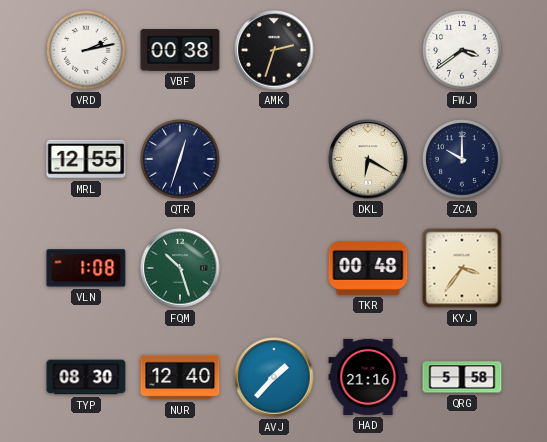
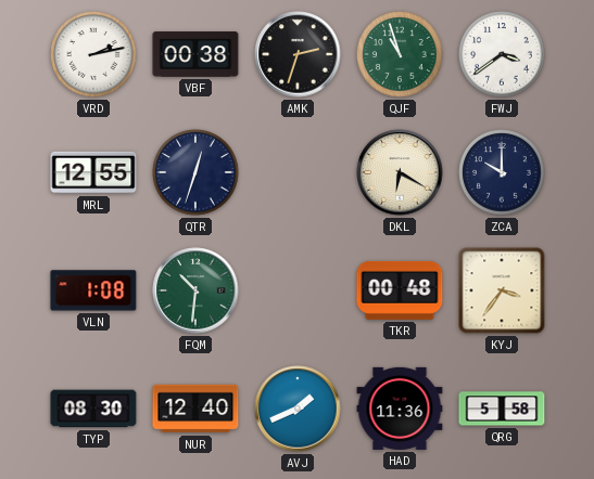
QJF: none -> 10:57
FQM: 10:27 -> 10:31
AVJ: 1:37 -> 1:41
HAD: 21:16 -> 11:36
